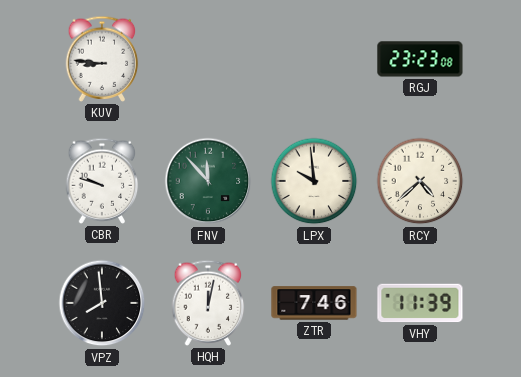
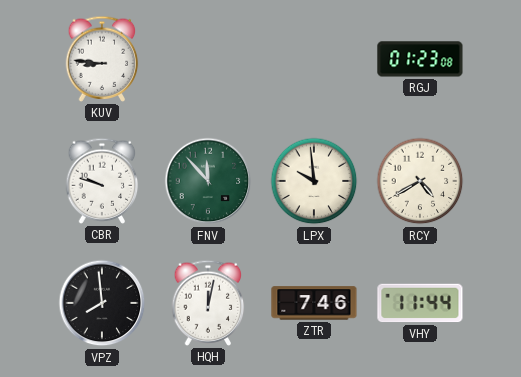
RGJ: 23:23 -> 01:23
RCY: 4:38 -> 4:40
VHY: 11:39 -> 11:44
